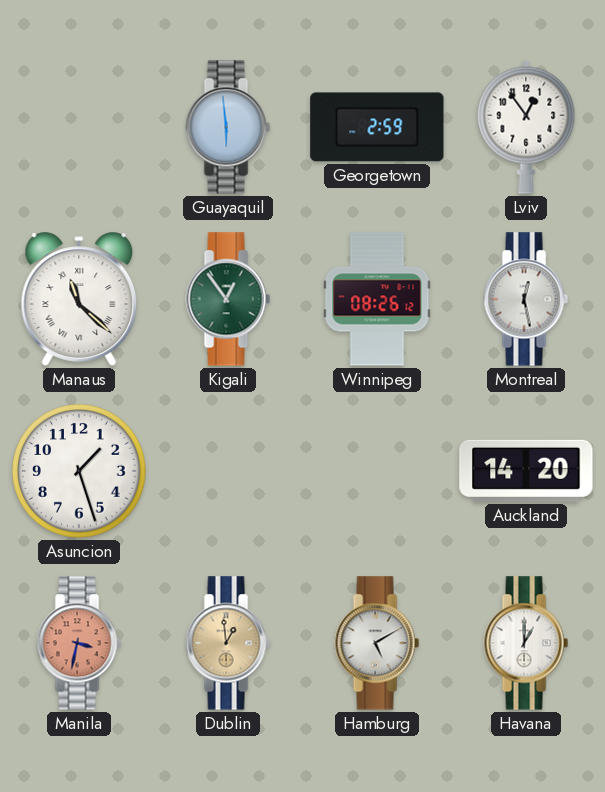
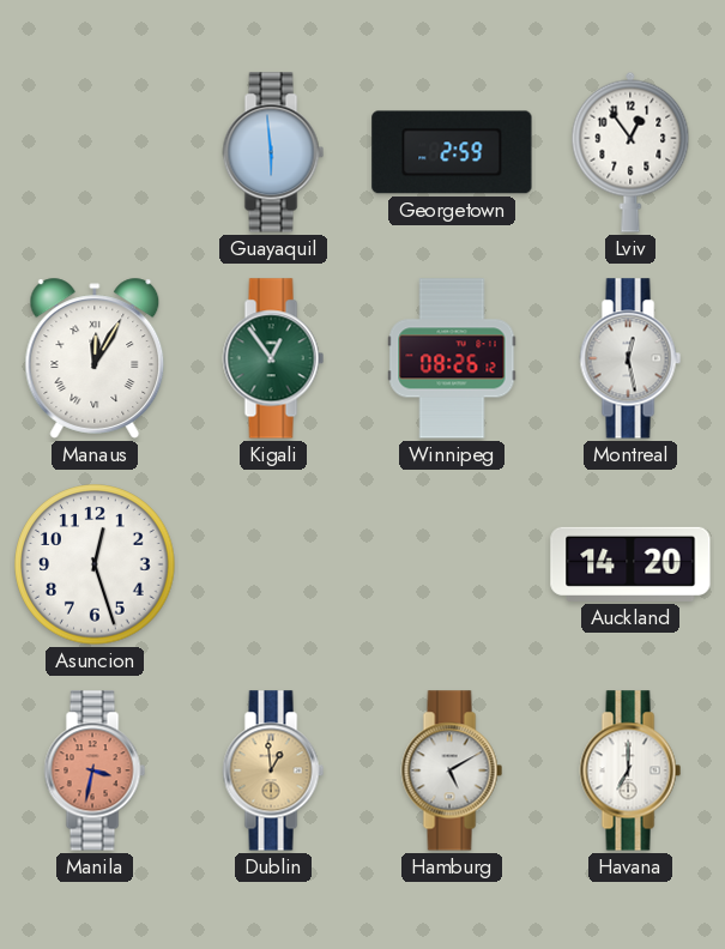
Manaus: 11:22 -> 12:05
Asuncion: 1:27 -> 12:27
Havana: 1:00 -> 7:00
